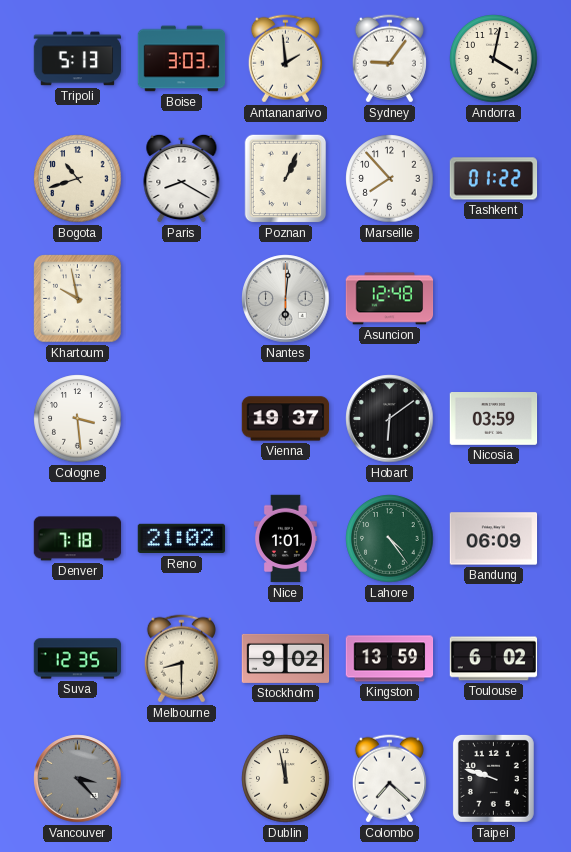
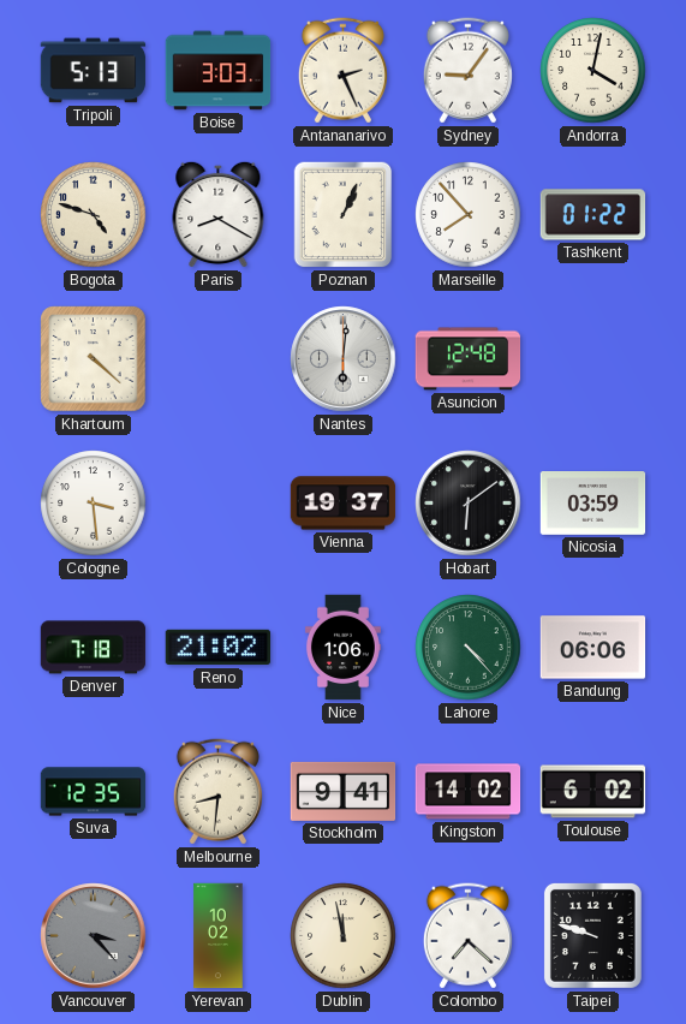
Antananarivo: 1:59 -> 2:26
Bogota: 10:42 -> 4:48
Khartoum: 9:58 -> 4:22
Nice: 1:01 -> 1:06
Lahore: 4:24 -> 4:23
Bandung: 06:09 -> 06:06
Melbourne: 8:30 -> 8:31
Stockholm: 9:02 -> 9:41
Kingston: 13:59 -> 14:02
Yerevan: none -> 10:02
